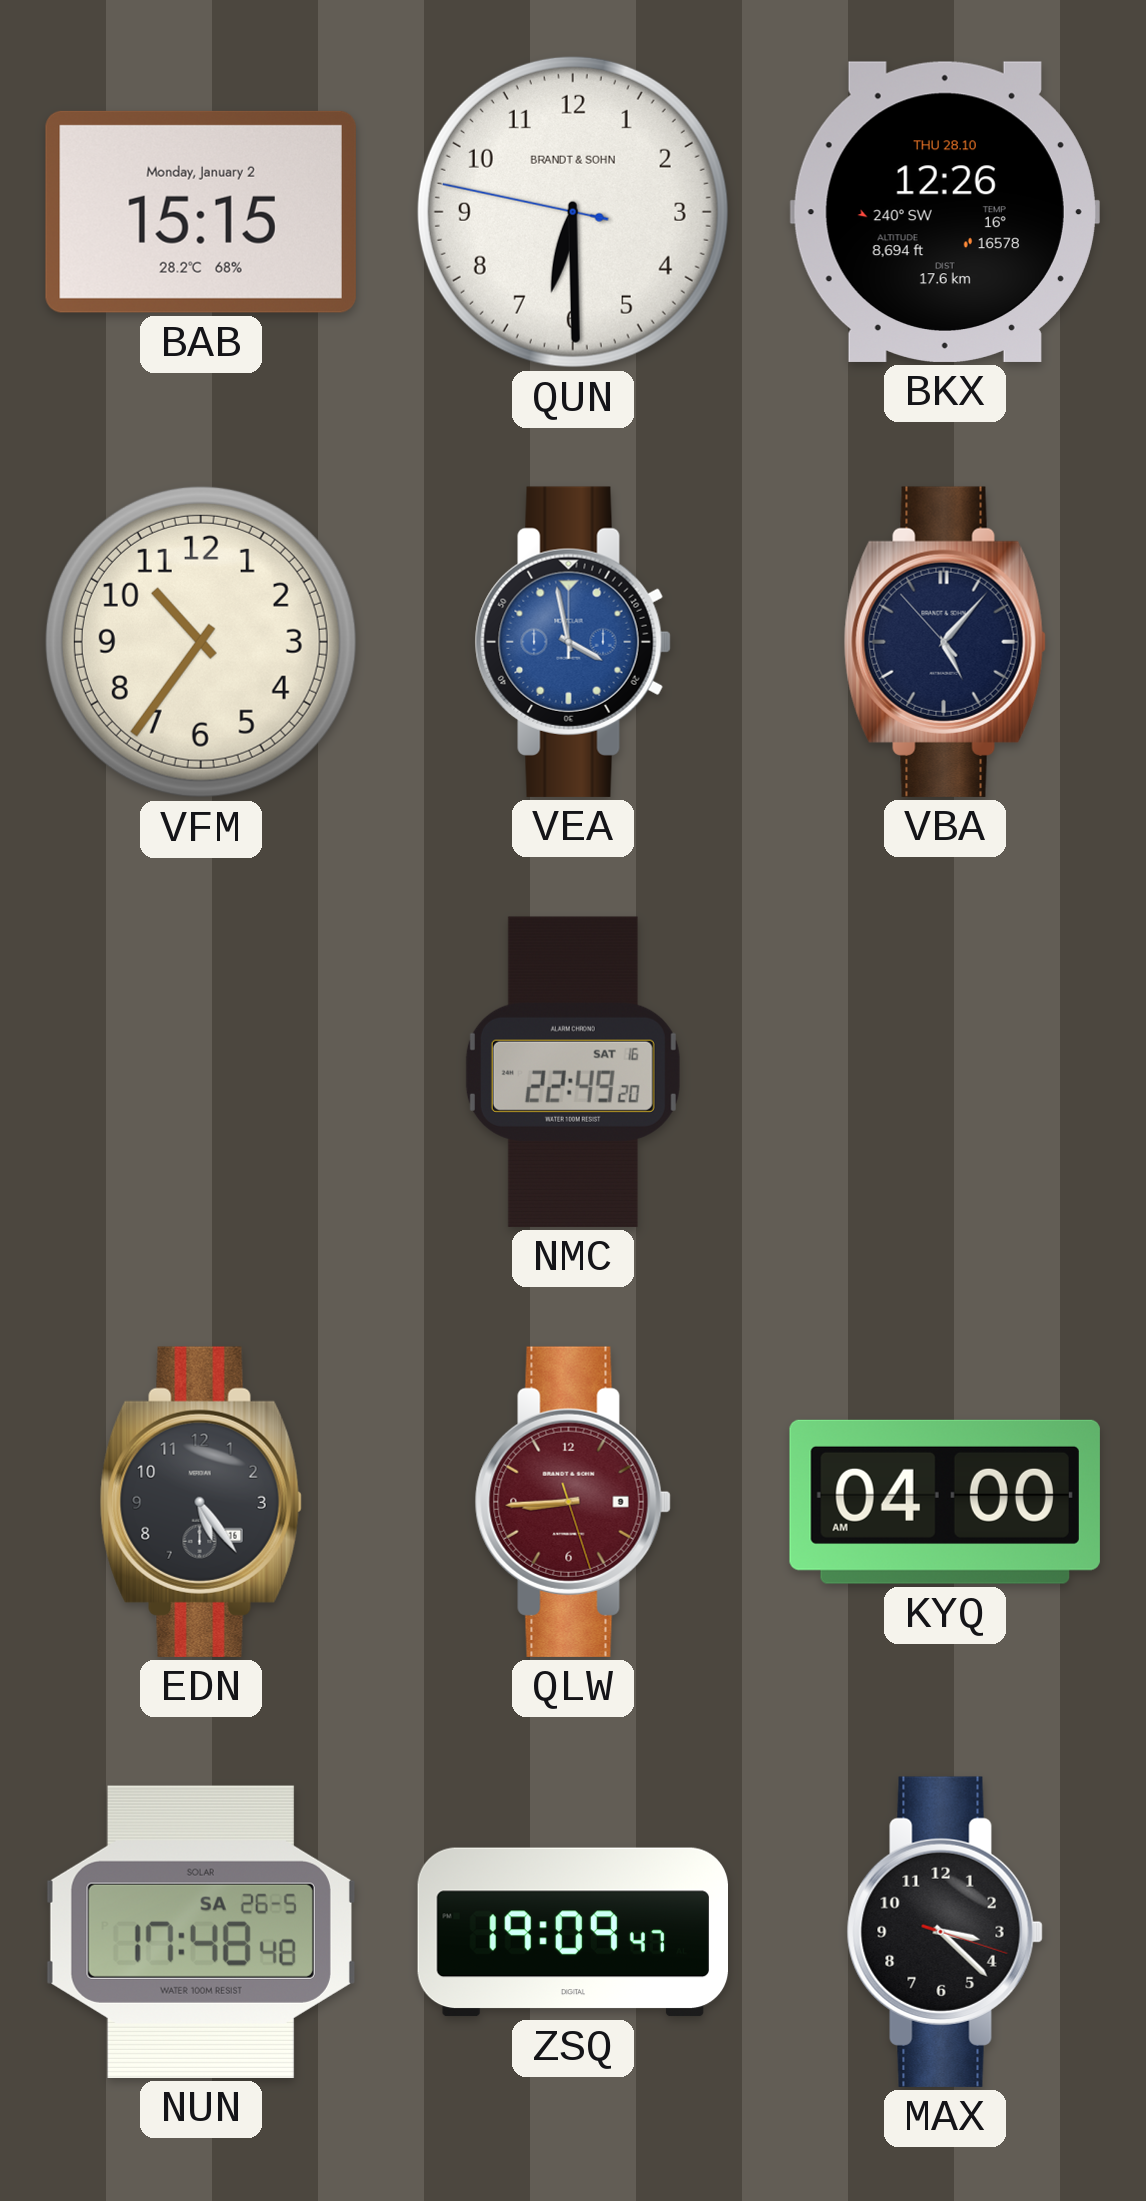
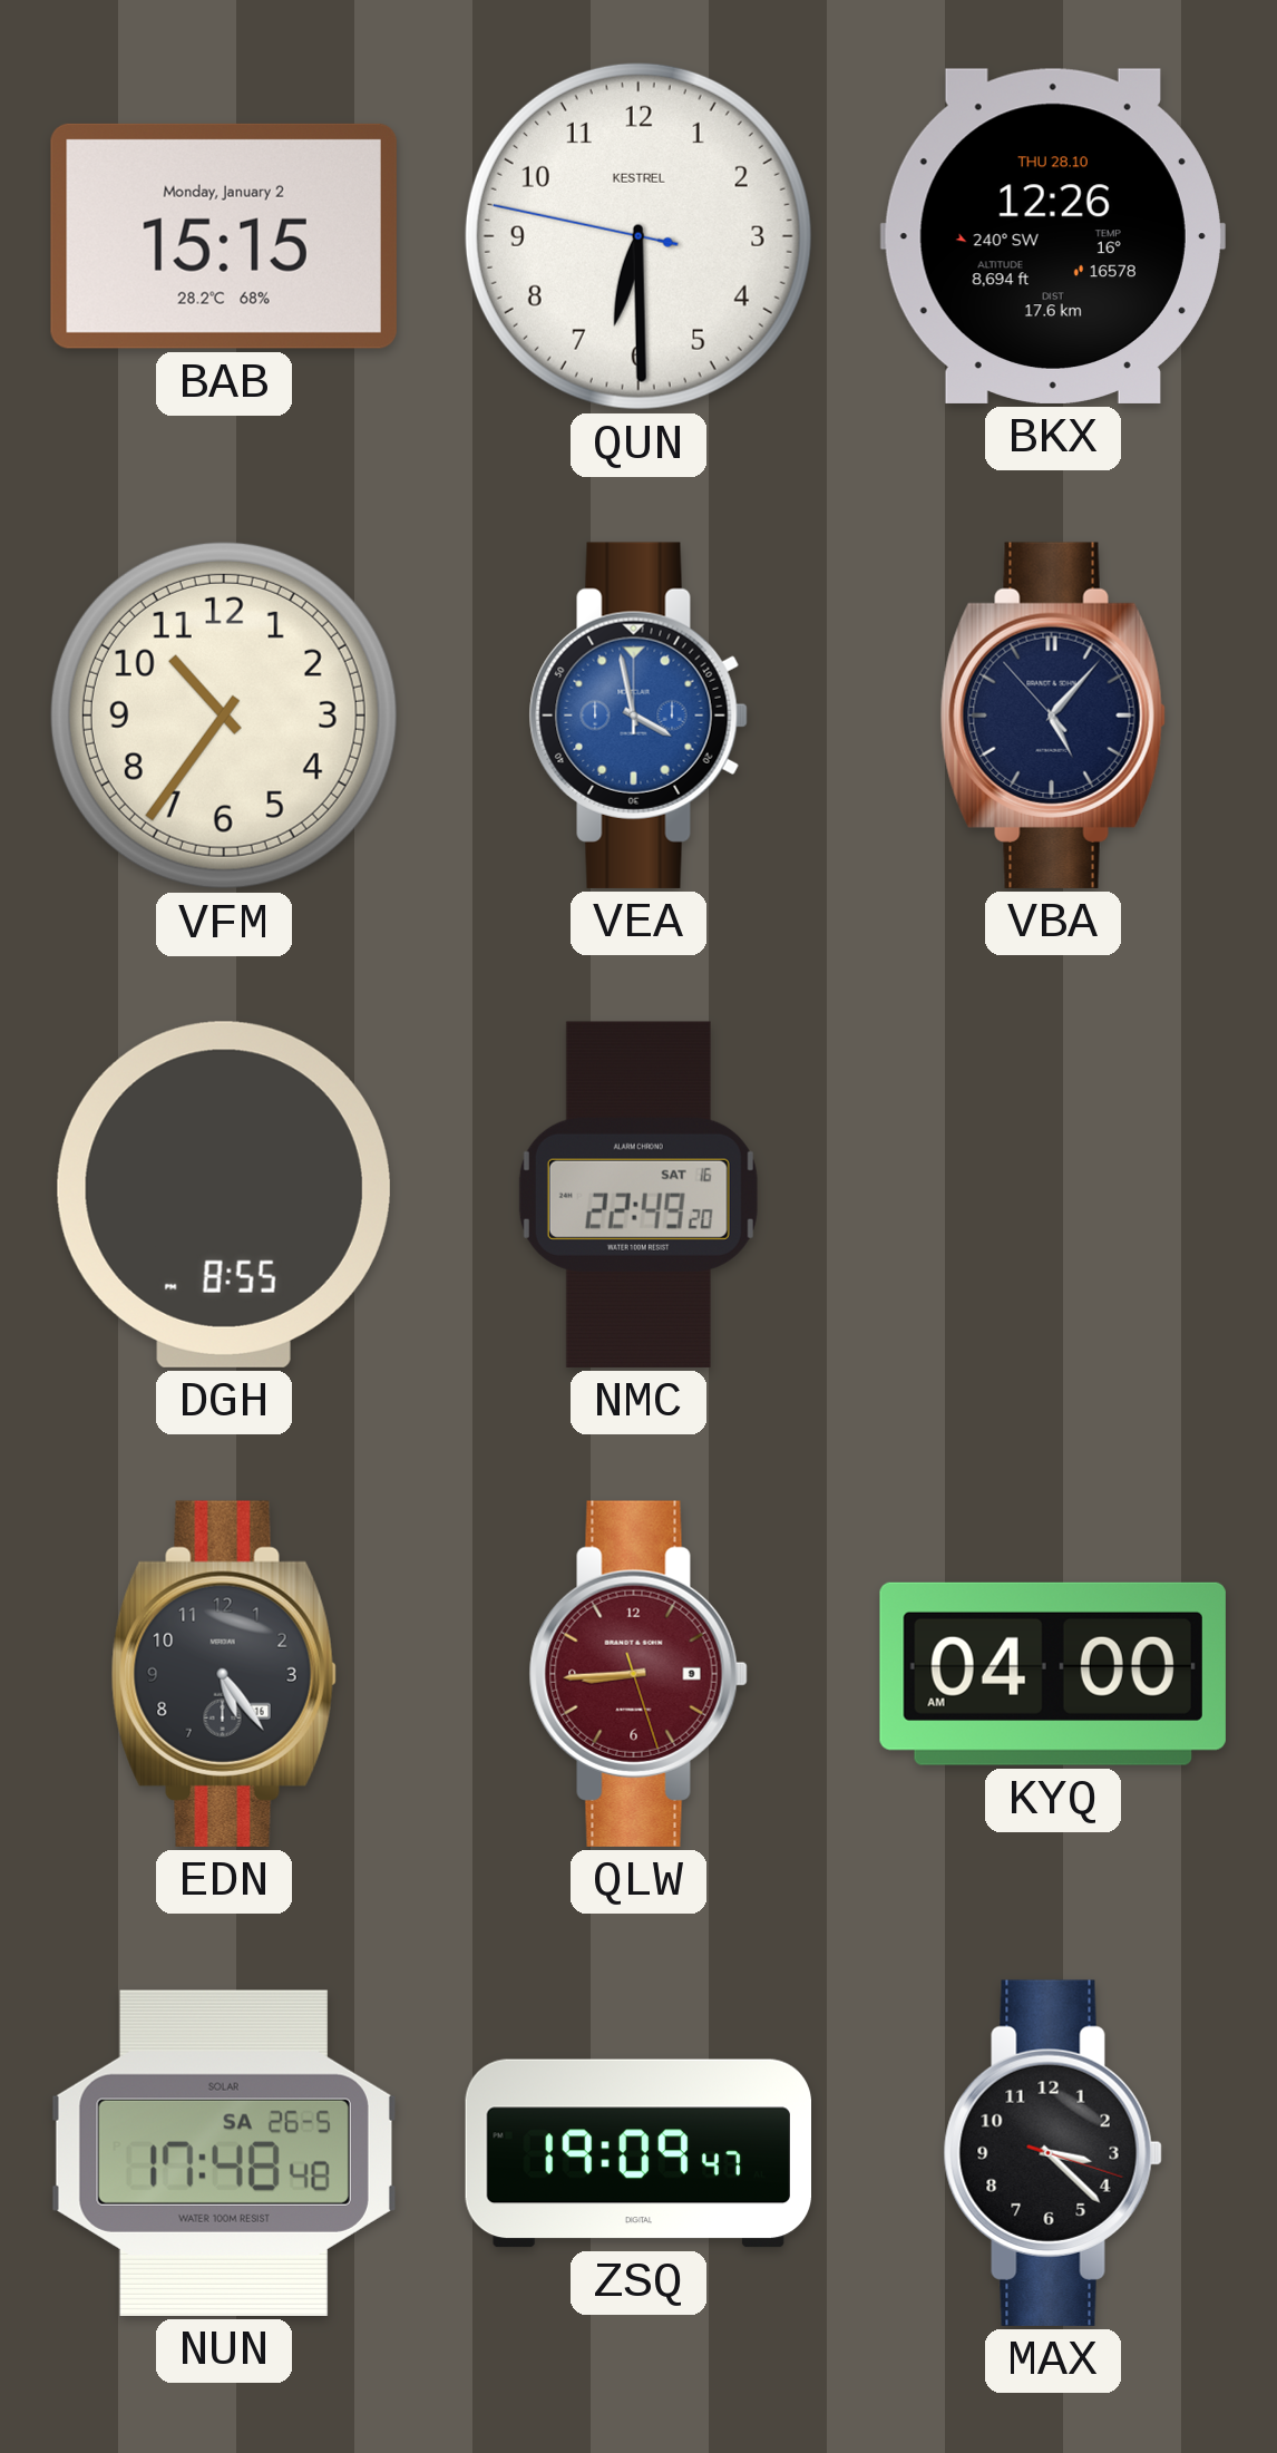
QUN brand: BRANDT & SOHN -> KESTREL
DGH: none -> 8:55
